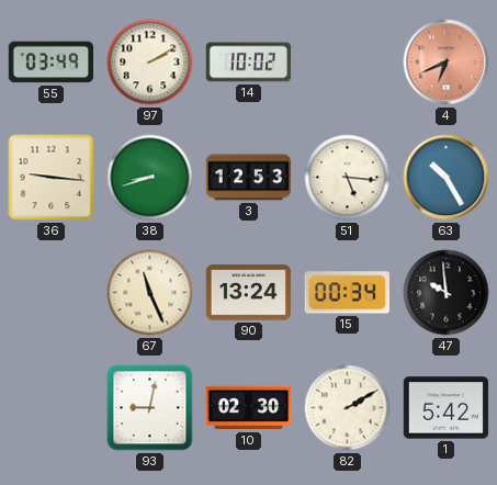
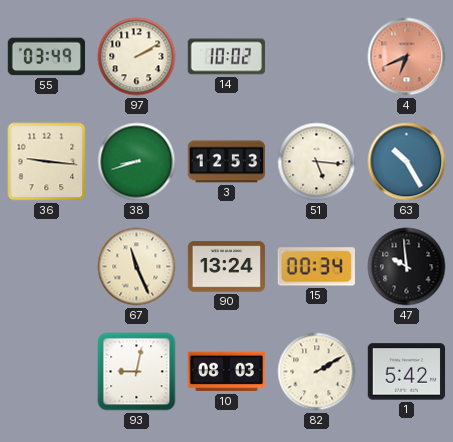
10: 02:30 -> 08:03
